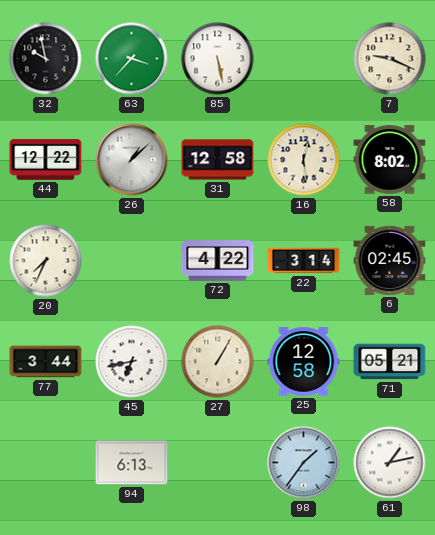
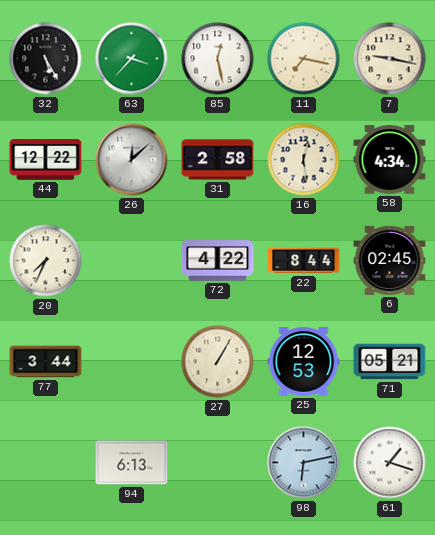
32: 9:58 -> 5:25
85: 5:28 -> 12:28
11: none -> 7:17
7: 9:19 -> 9:17
26: 1:08 -> 12:08
31: 12:58 -> 2:58
58: 8:02 -> 4:34
22: 3:14 -> 8:44
45: 6:43 -> none
25: 12:58 -> 12:53
98: 1:36 -> 6:13
61: 1:13 -> 1:18
